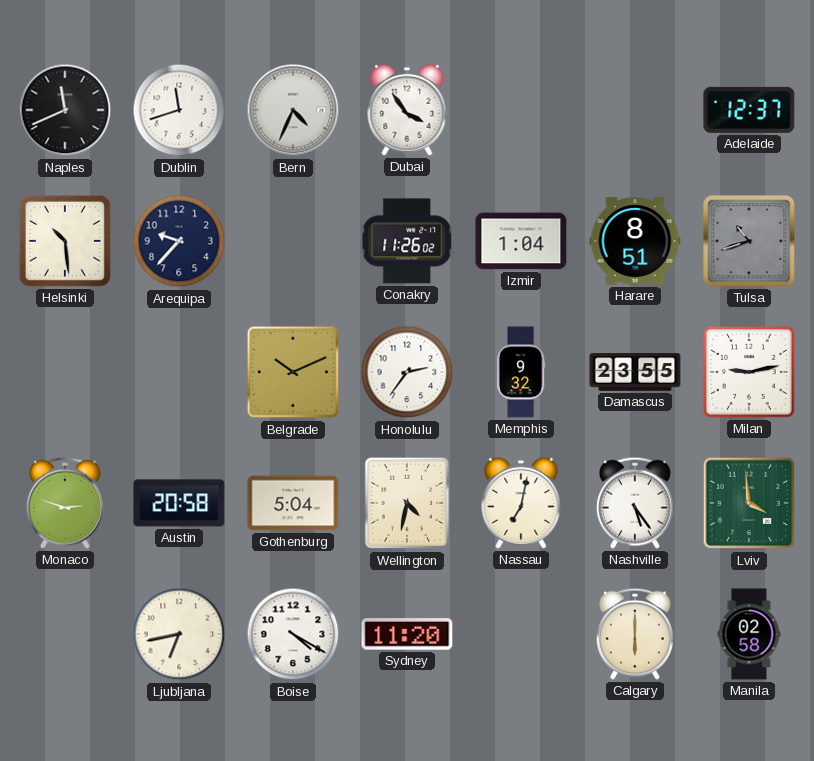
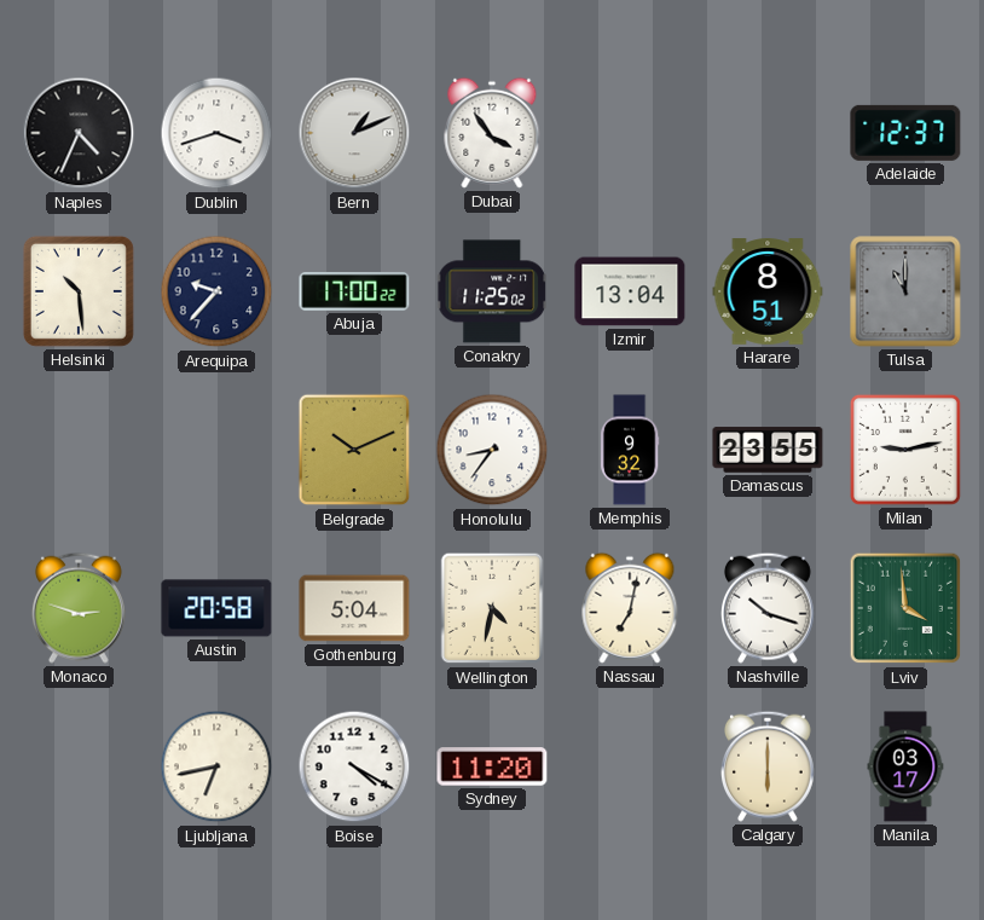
Naples: 11:41 -> 4:34
Dublin: 11:42 -> 3:42
Bern: 4:34 -> 1:11
Abuja: none -> 17:00
Conakry: 11:26 -> 11:25
Izmir: 1:04 -> 13:04
Tulsa: 10:42 -> 11:00
Honolulu: 2:36 -> 8:36
Nashville: 5:24 -> 10:18
Manila: 02:58 -> 03:17
